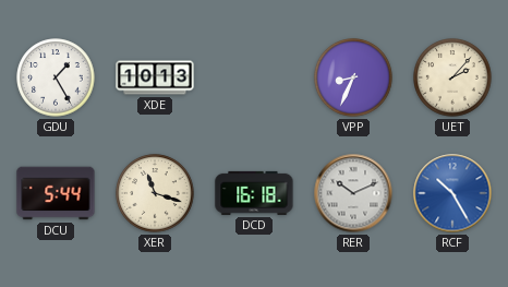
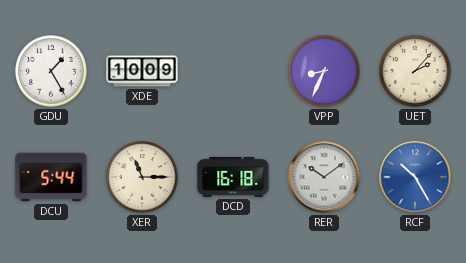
XDE: 10:13 -> 10:09
XER: 11:18 -> 11:15
RER: 10:11 -> 10:09
